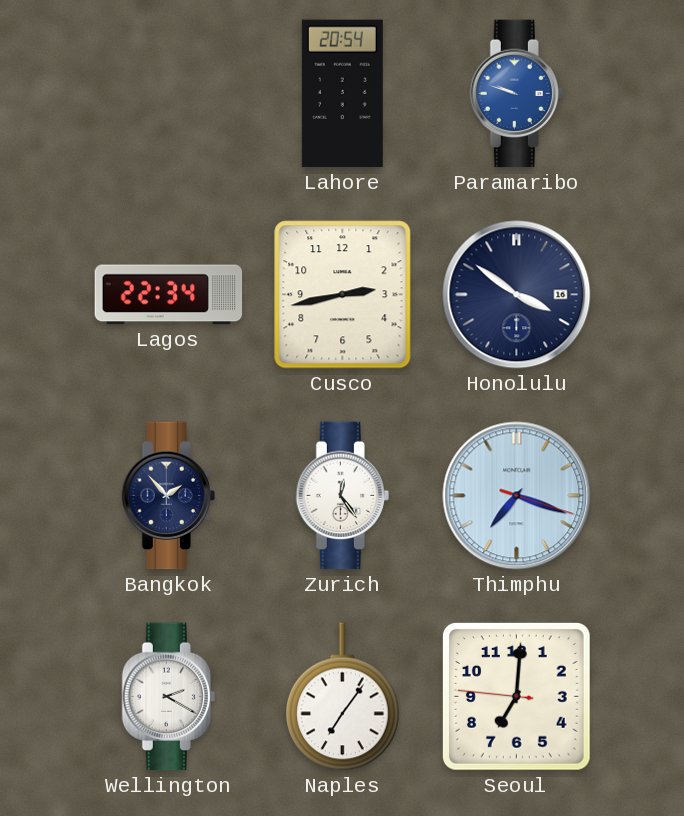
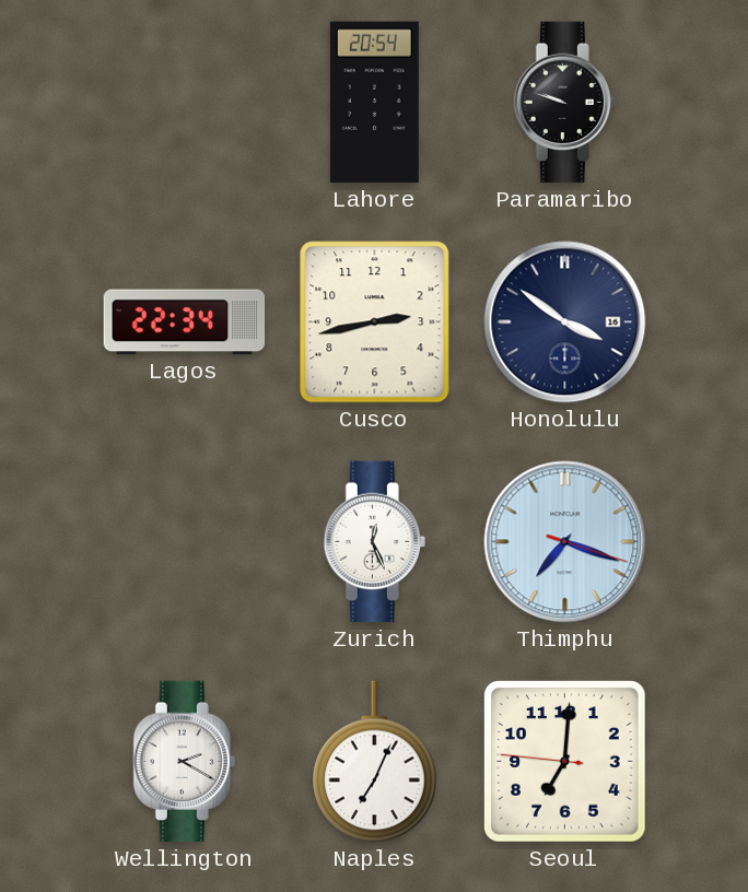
Paramaribo dial: blue -> black
Bangkok: 1:53 -> none
Zurich: 12:24 -> 12:26
Naples: 7:06 -> 7:04
